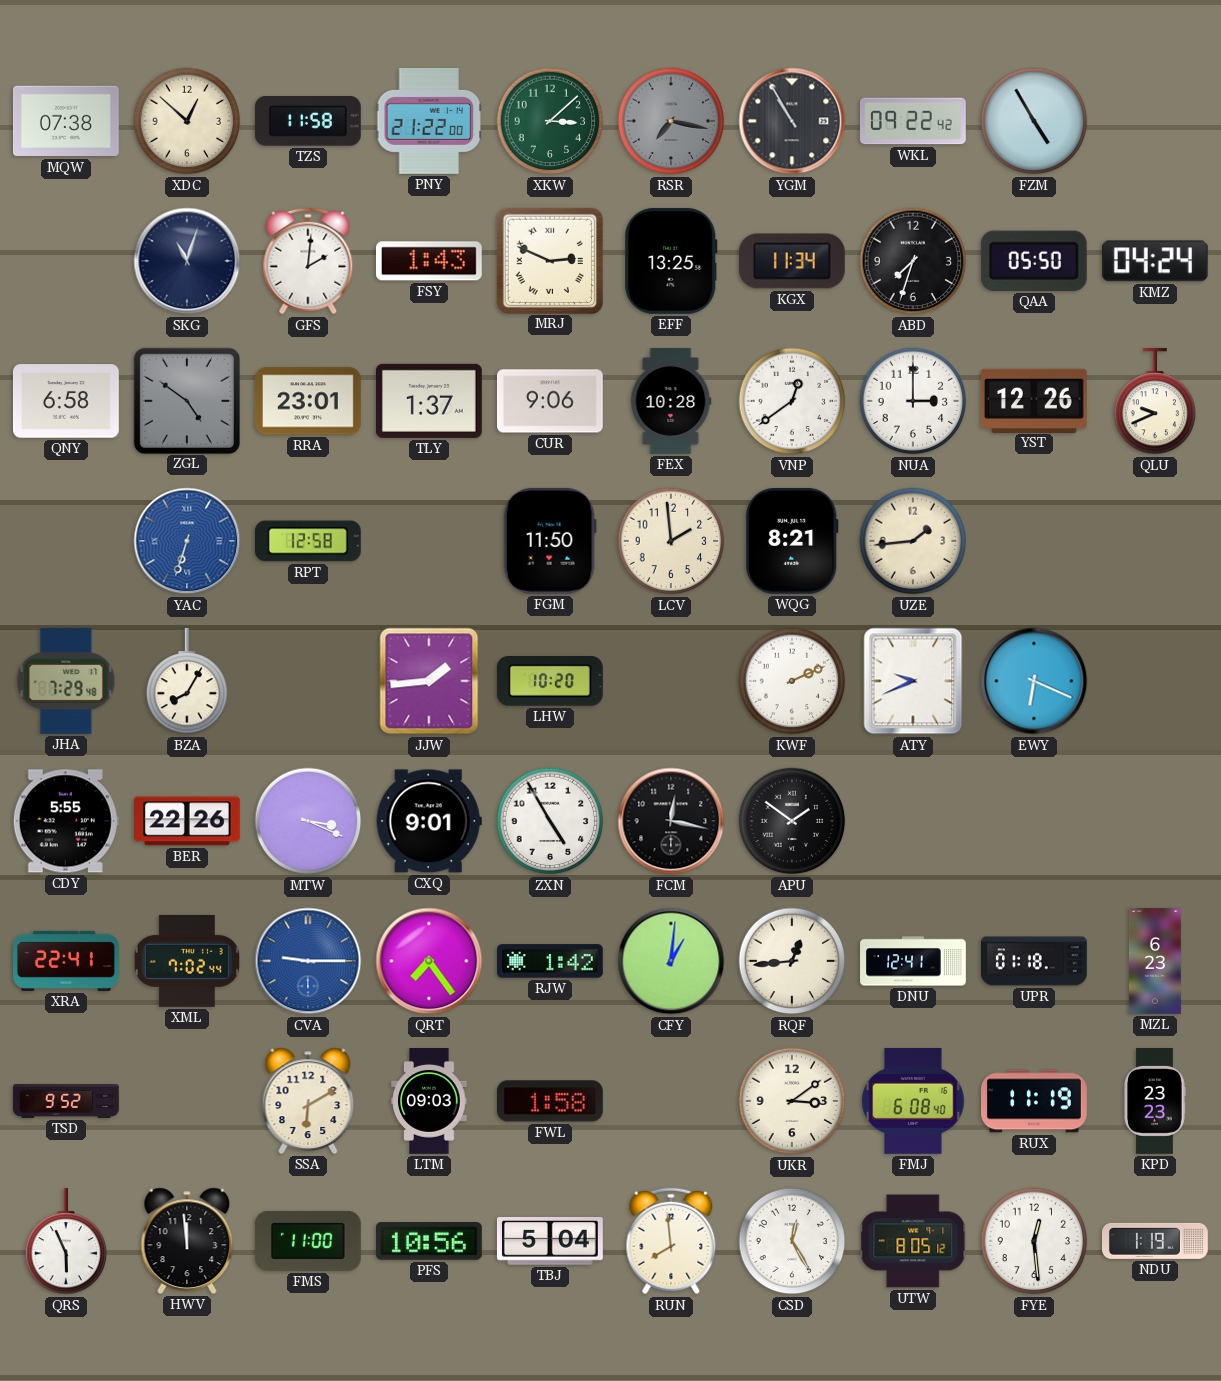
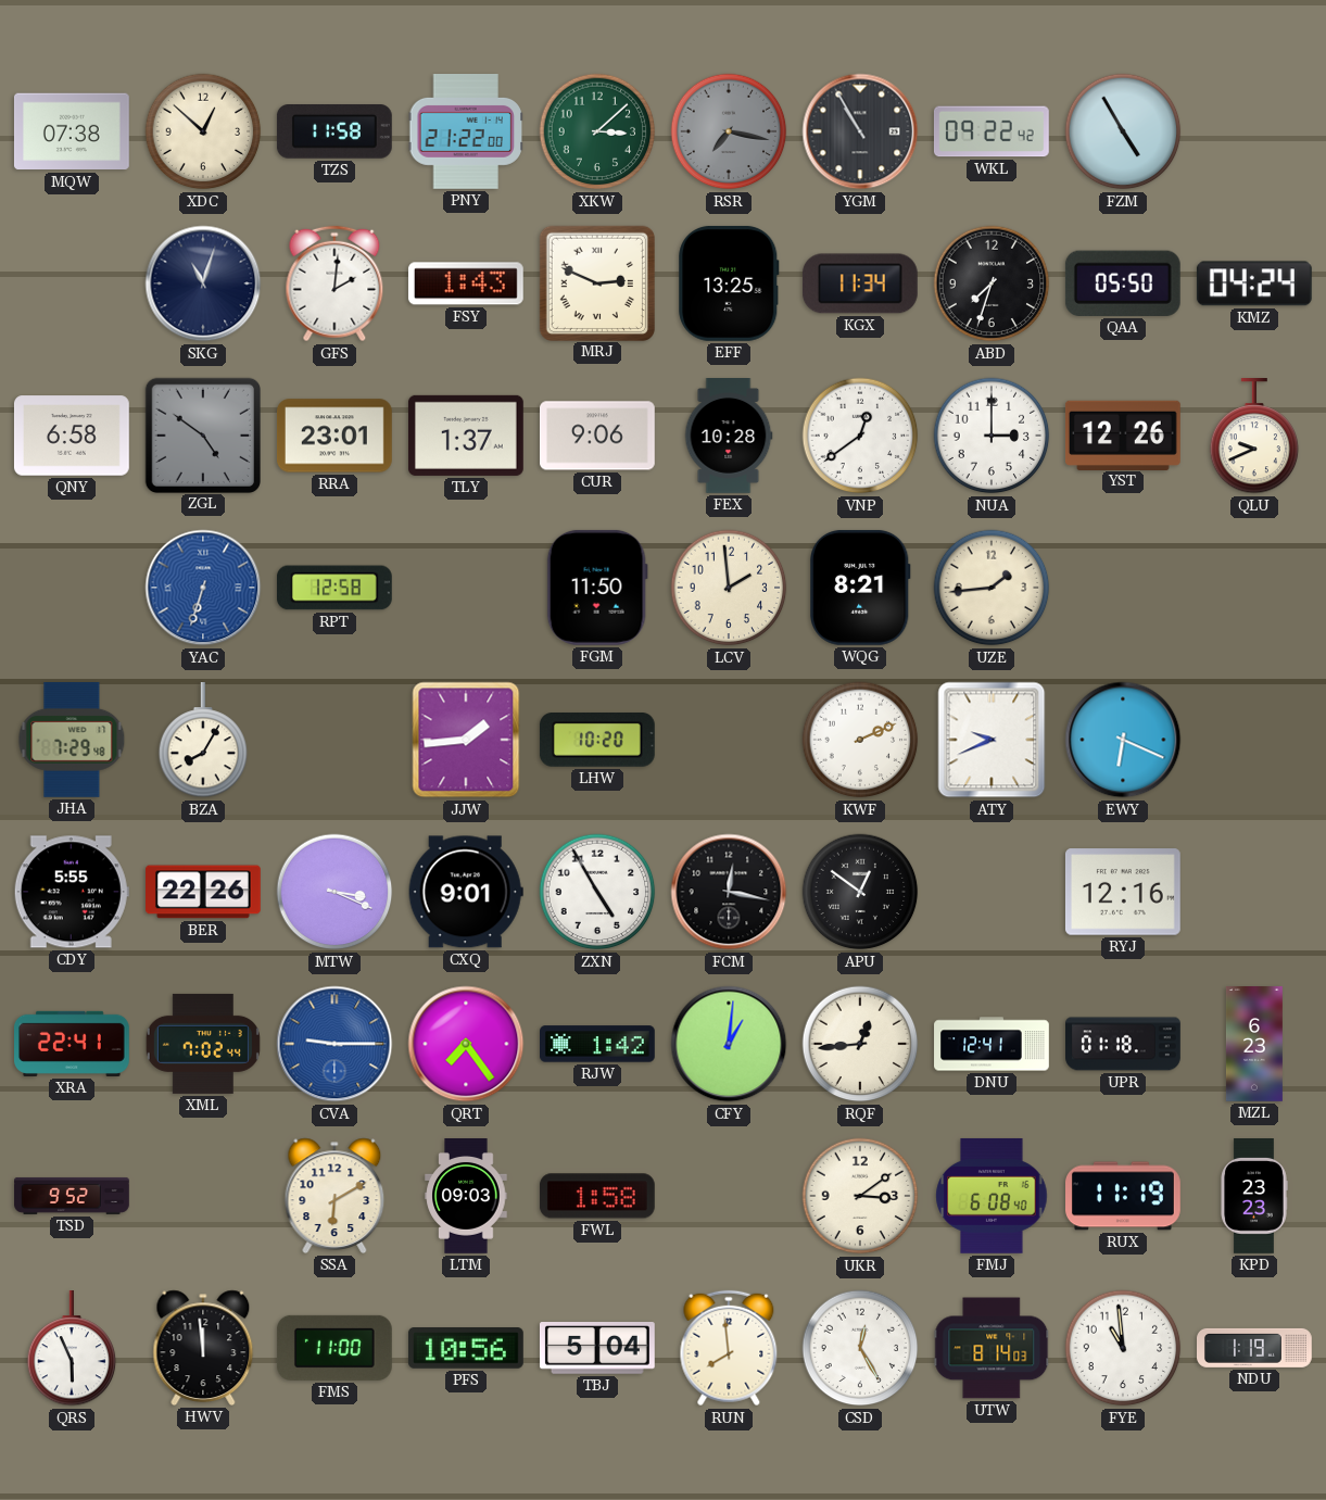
APU: 1:51 -> 12:51
RYJ: none -> 12:16
UTW: 8:05 -> 8:14
FYE: 12:29 -> 10:59
